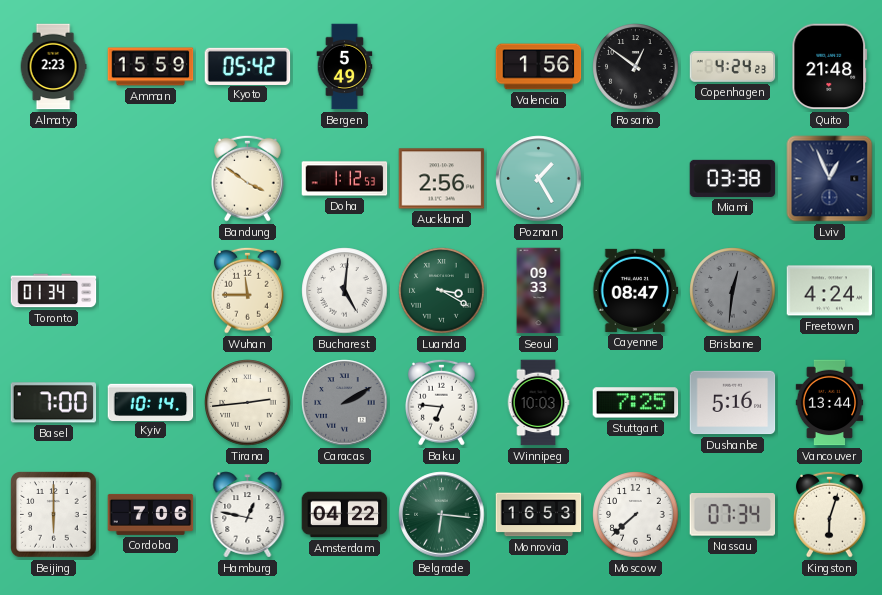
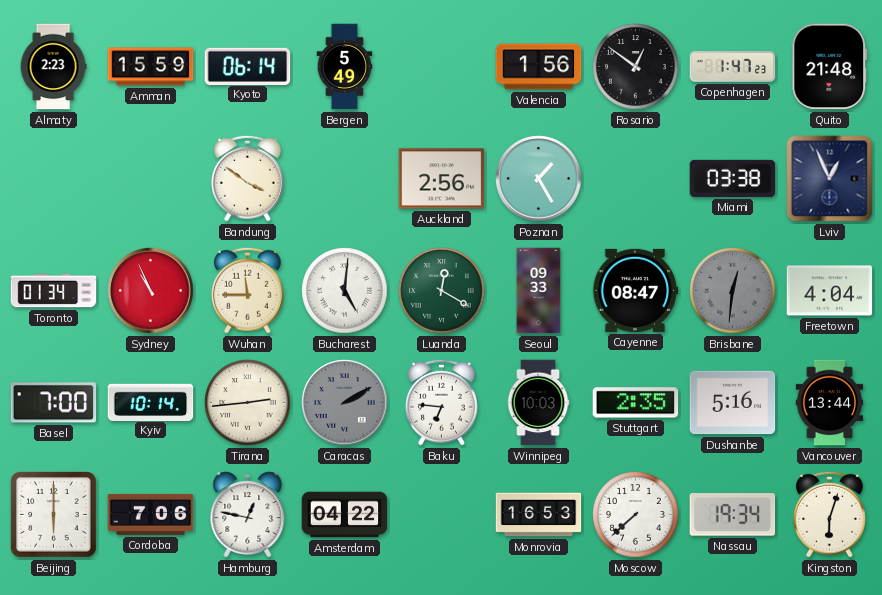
Kyoto: 05:42 -> 06:14
Copenhagen: 4:24 -> 1:47
Doha: 1:12 -> none
Sydney: none -> 10:56
Luanda: 3:20 -> 12:20
Freetown: 4:24 -> 4:04
Stuttgart: 7:25 -> 2:35
Belgrade: 6:16 -> none
Nassau: 07:34 -> 19:34
